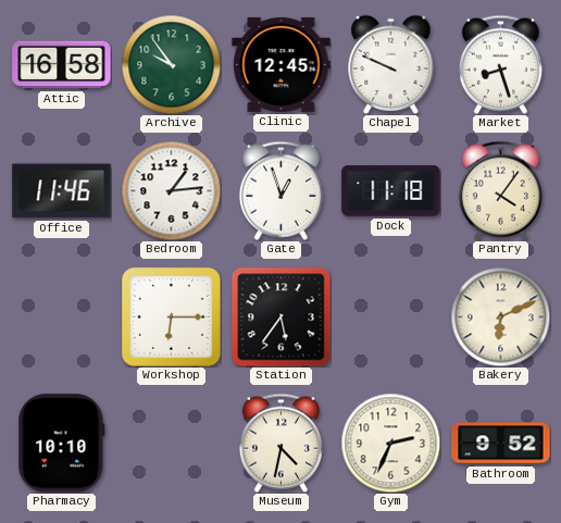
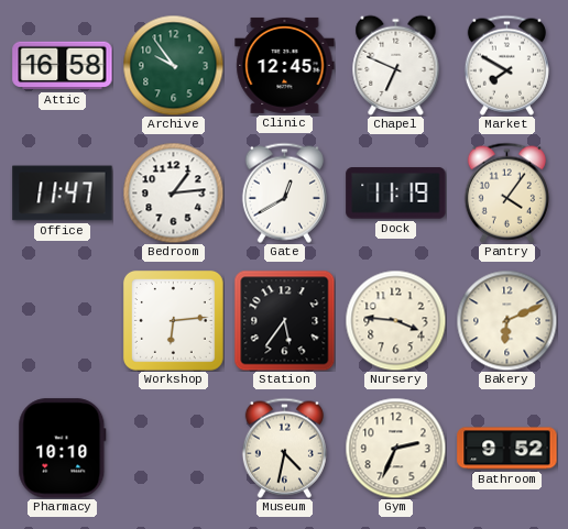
Chapel: 9:49 -> 6:49
Market: 8:27 -> 7:50
Office: 11:46 -> 11:47
Gate: 12:57 -> 12:40
Dock: 11:18 -> 11:19
Workshop: 6:15 -> 6:14
Nursery: none -> 3:46
